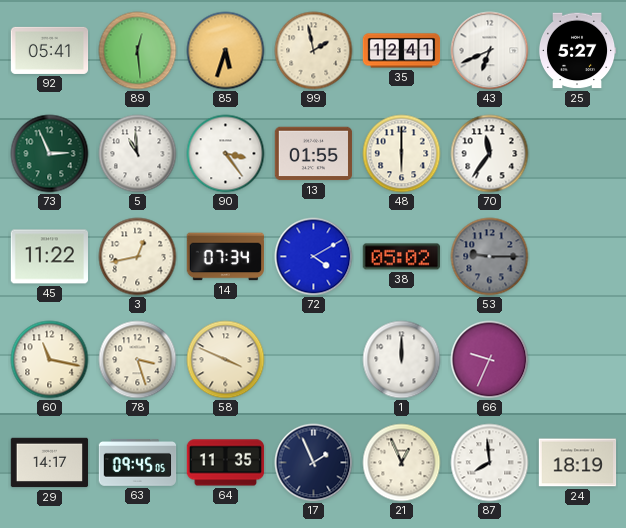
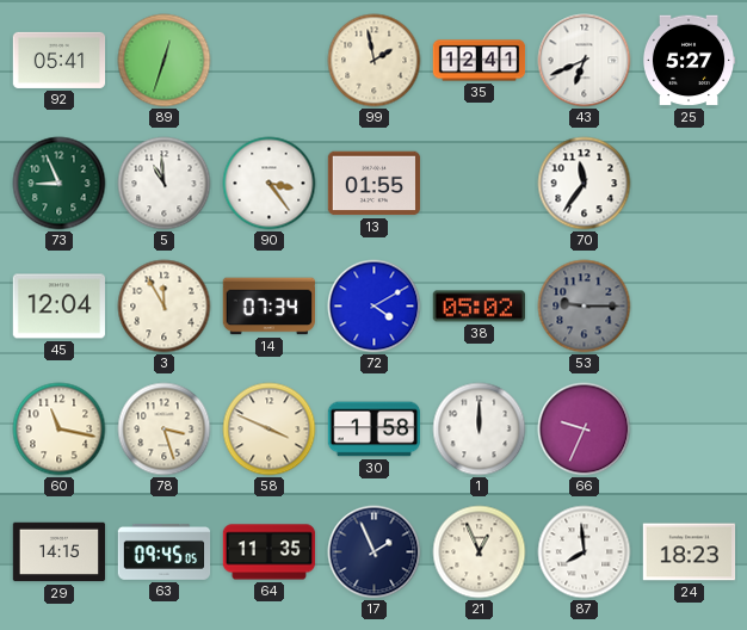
89: 12:29 -> 12:33
85: 5:33 -> none
73: 2:56 -> 8:56
48: 6:00 -> none
45: 11:22 -> 12:04
3: 12:43 -> 11:55
30: none -> 1:58
29: 14:17 -> 14:15
24: 18:19 -> 18:23
